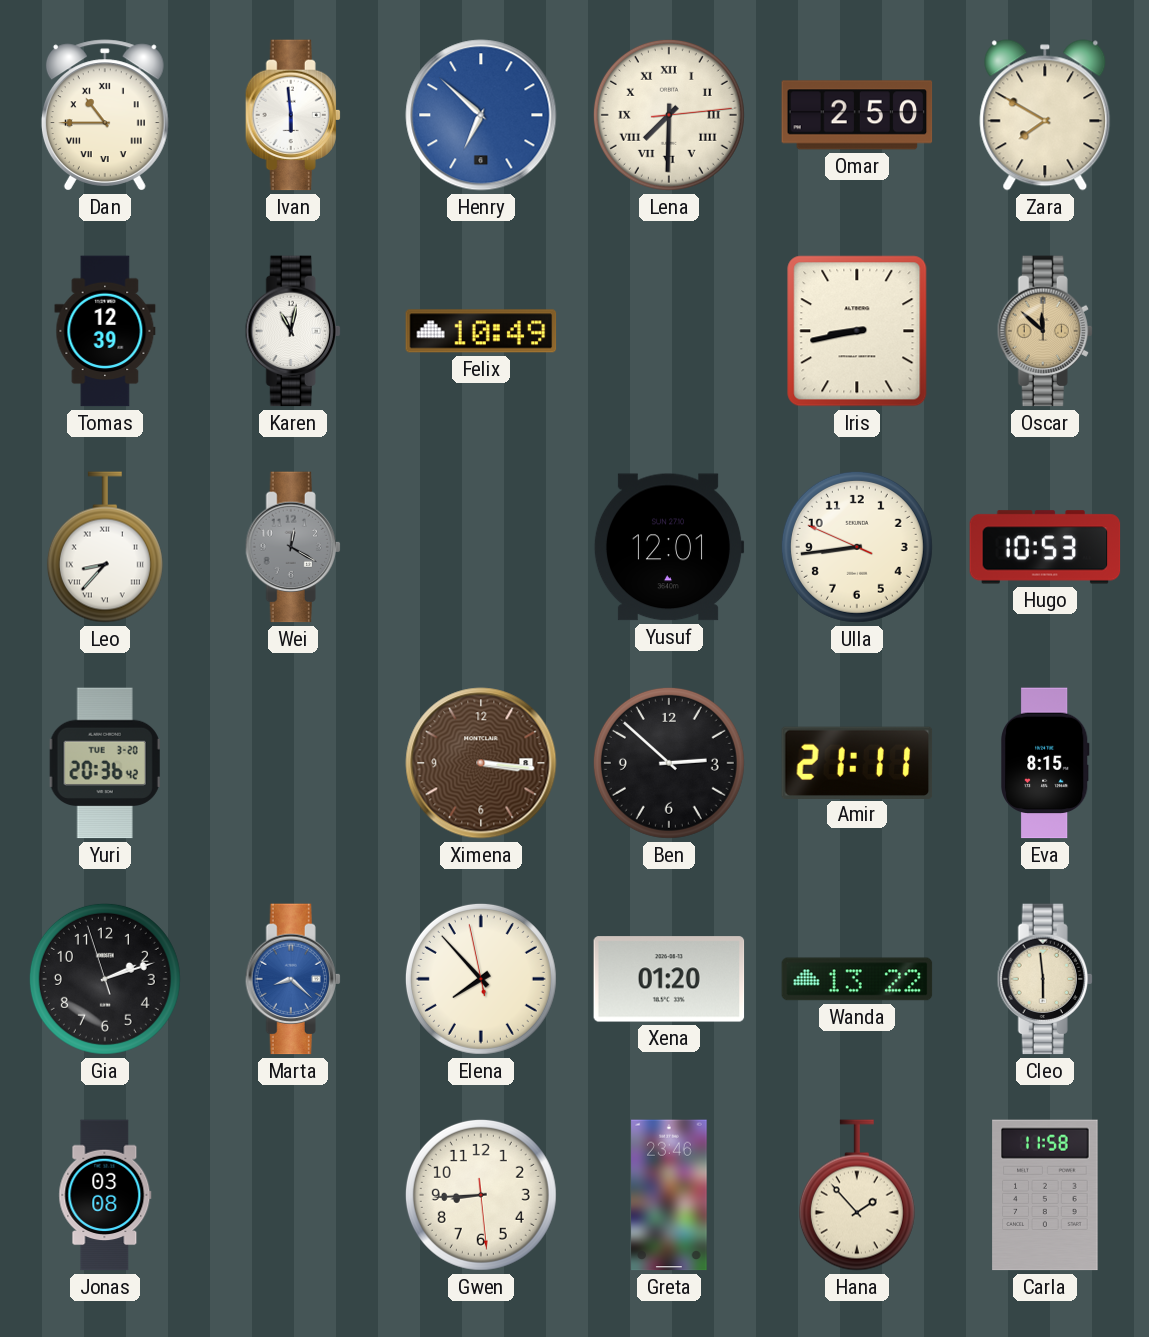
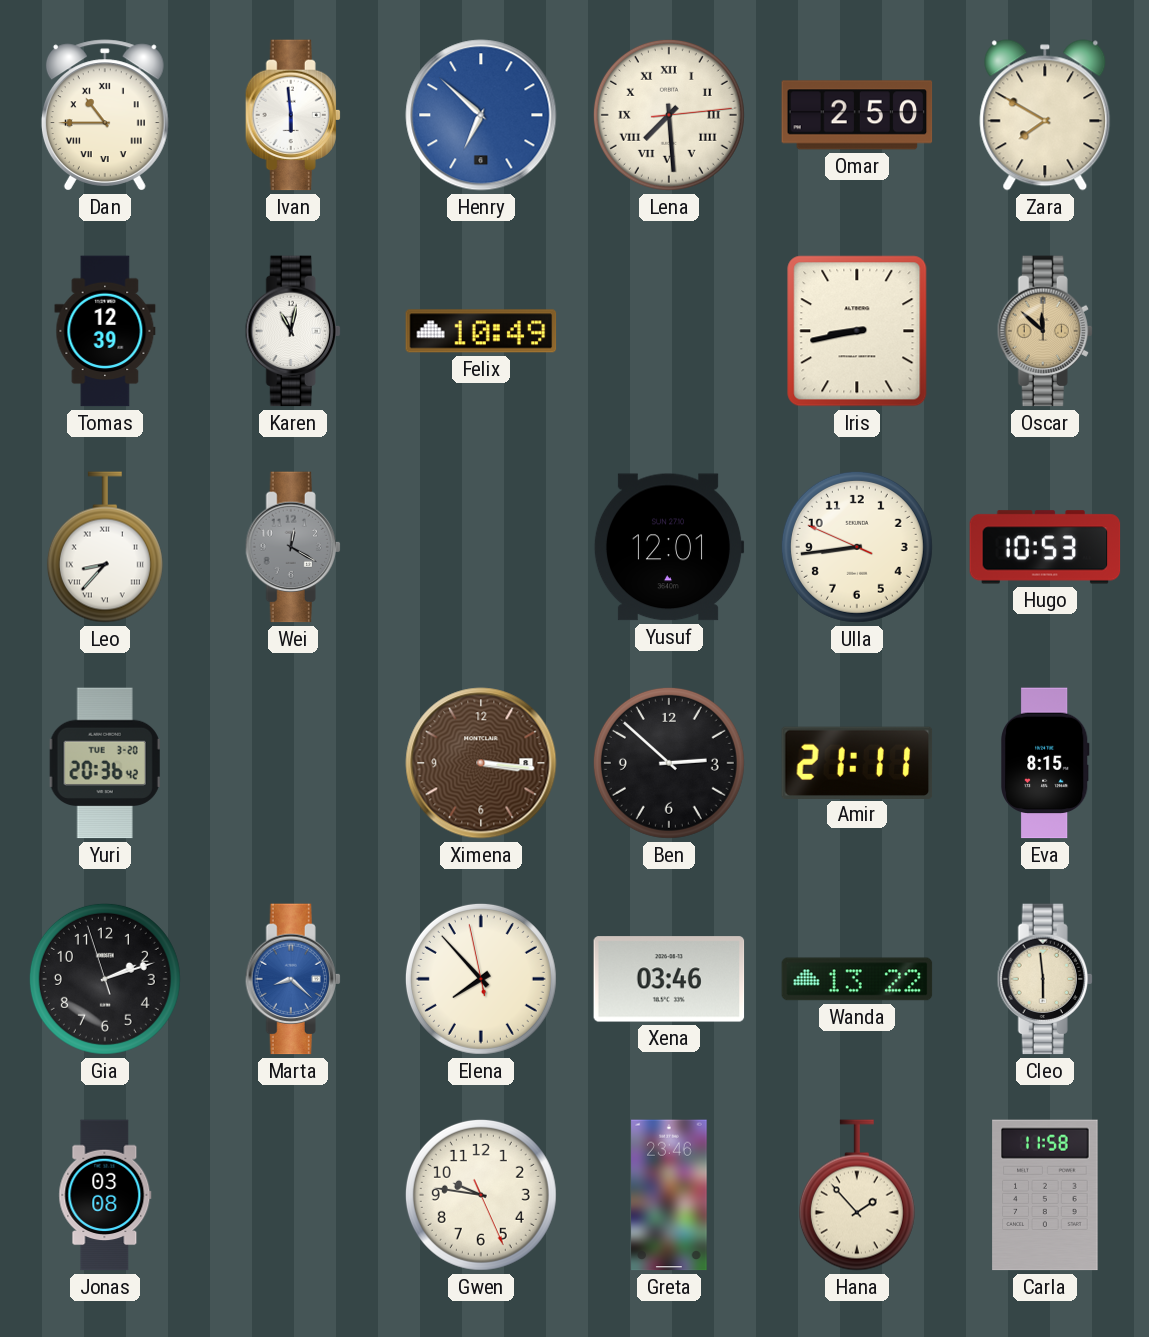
Lena: 7:30 -> 7:29
Xena: 01:20 -> 03:46
Gwen: 8:44 -> 9:46
